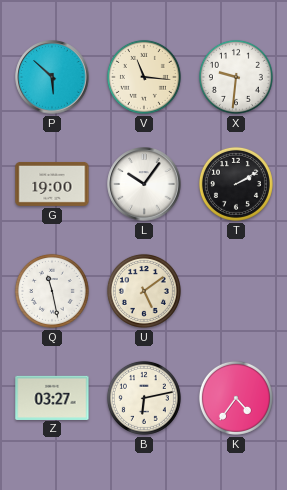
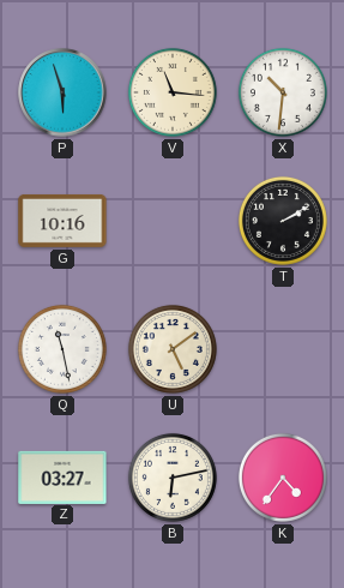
P: 5:52 -> 5:57
X: 9:31 -> 10:31
G: 19:00 -> 10:16
L: 10:06 -> none
